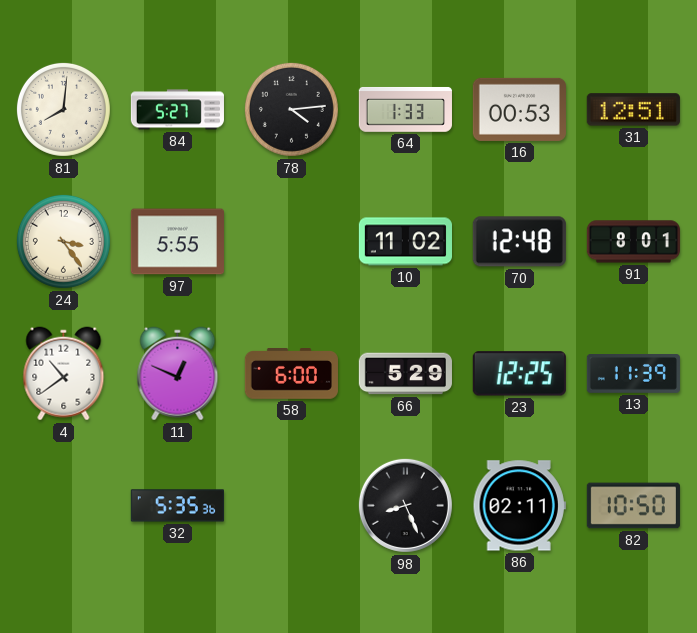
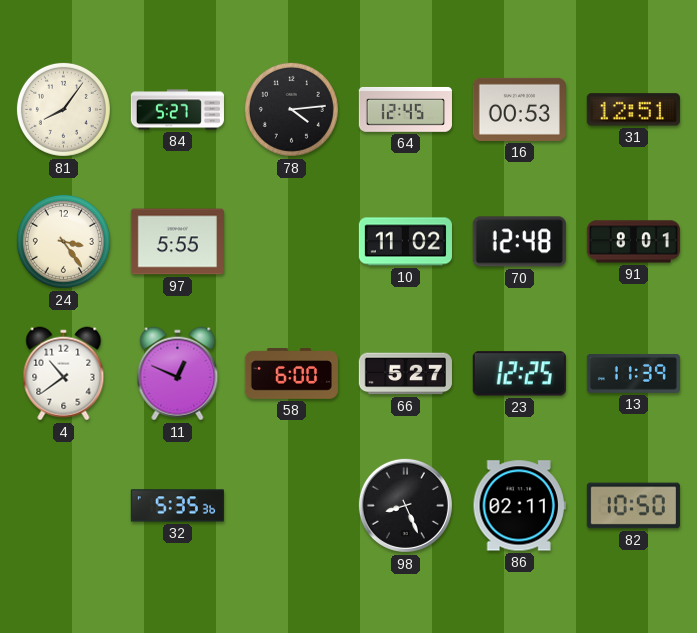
81: 8:01 -> 8:06
64: 1:33 -> 12:45
66: 5:29 -> 5:27
